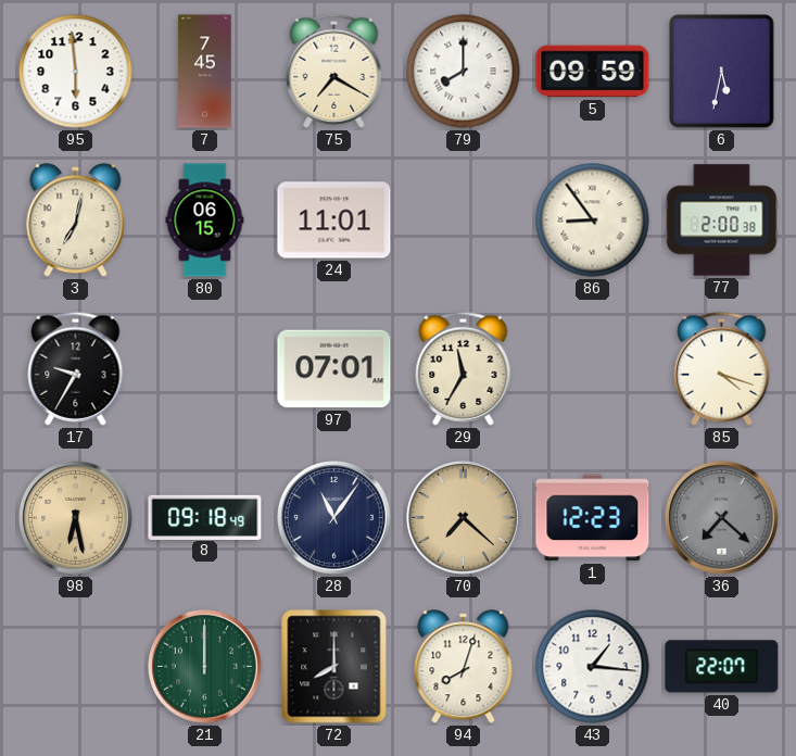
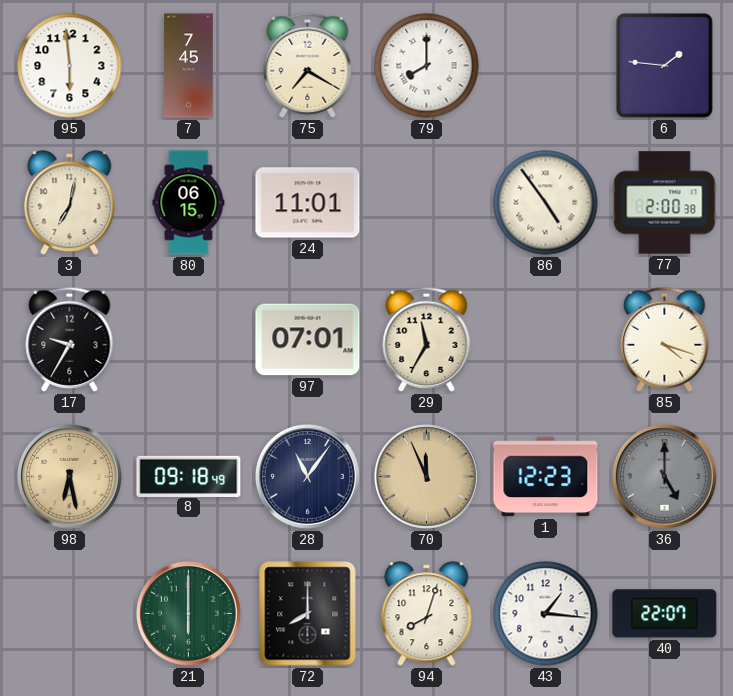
5: 09:59 -> none
6: 5:32 -> 1:46
86: 8:54 -> 4:54
70: 7:22 -> 11:56
36: 7:22 -> 5:00
21: 12:00 -> 6:00
